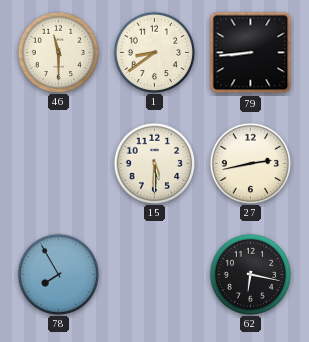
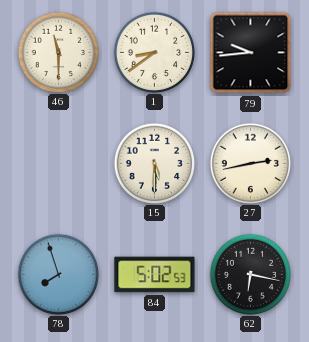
79: 8:44 -> 9:44
78: 7:55 -> 7:57
84: none -> 5:02
